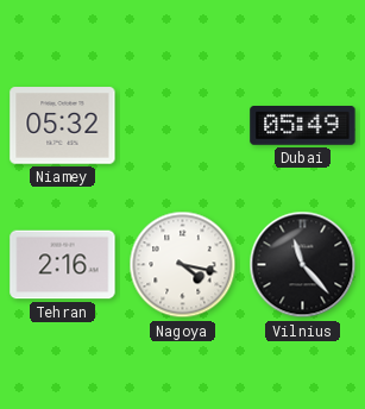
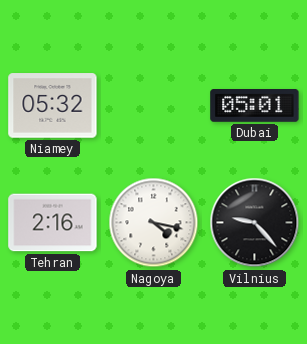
Dubai: 05:49 -> 05:01
Vilnius: 11:23 -> 9:23
